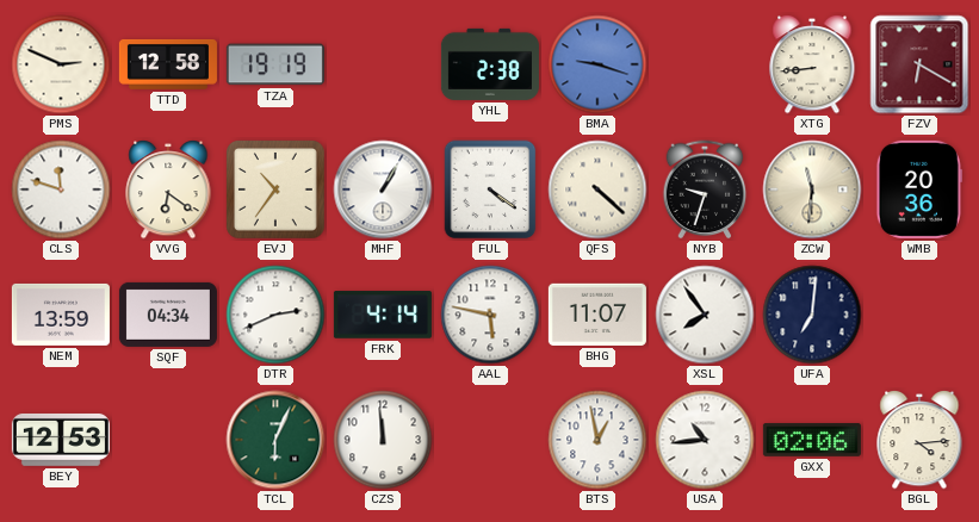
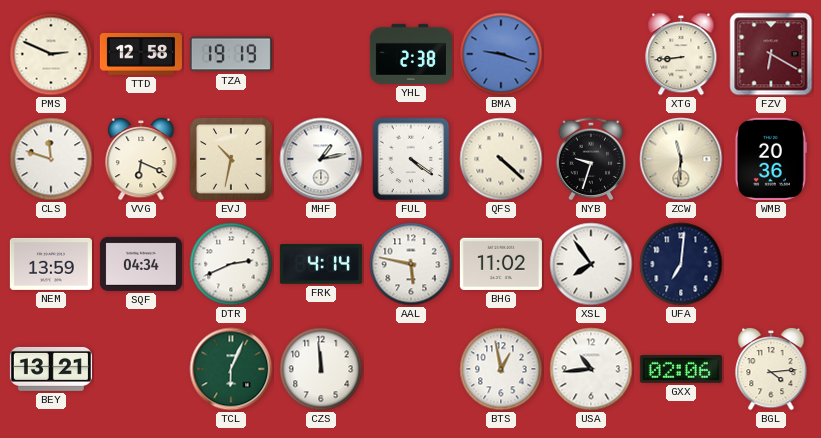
VVG: 6:21 -> 6:19
EVJ: 10:36 -> 10:32
MHF: 1:05 -> 1:13
BHG: 11:07 -> 11:02
BEY: 12:53 -> 13:21
